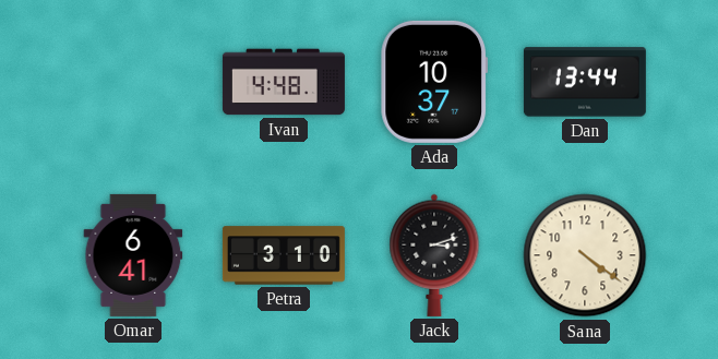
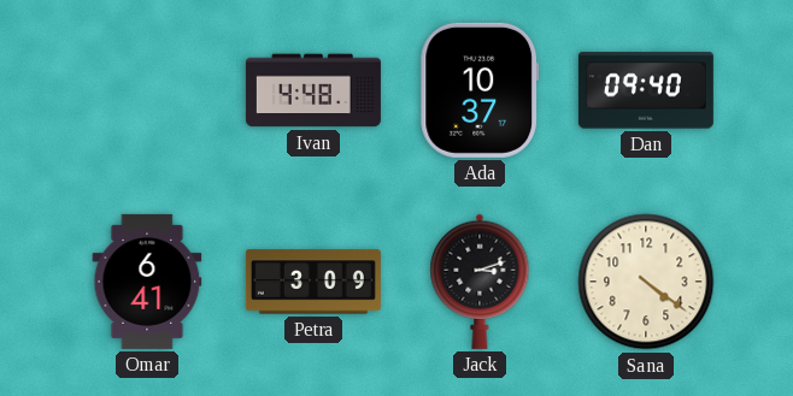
Dan: 13:44 -> 09:40
Petra: 3:10 -> 3:09
